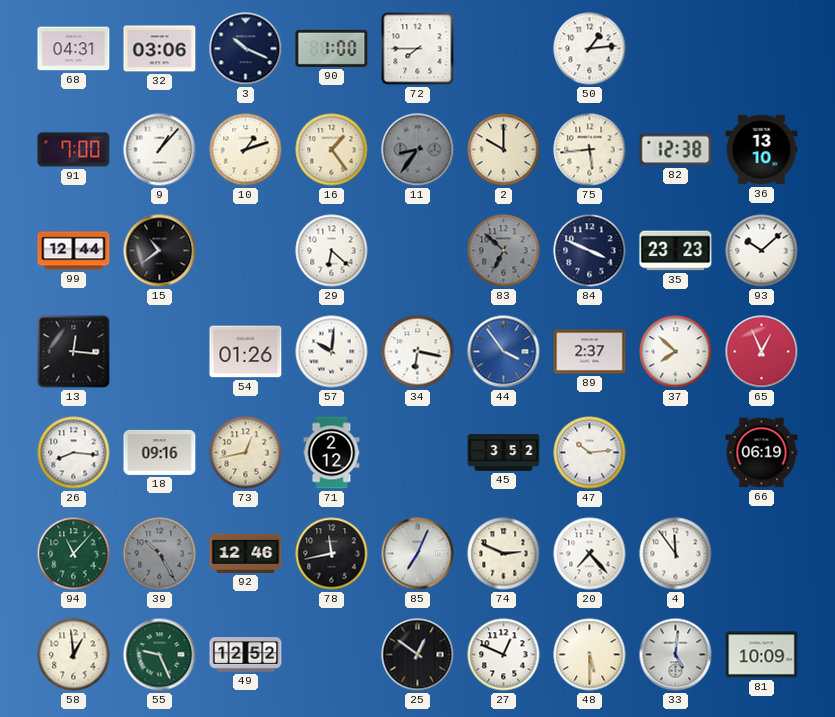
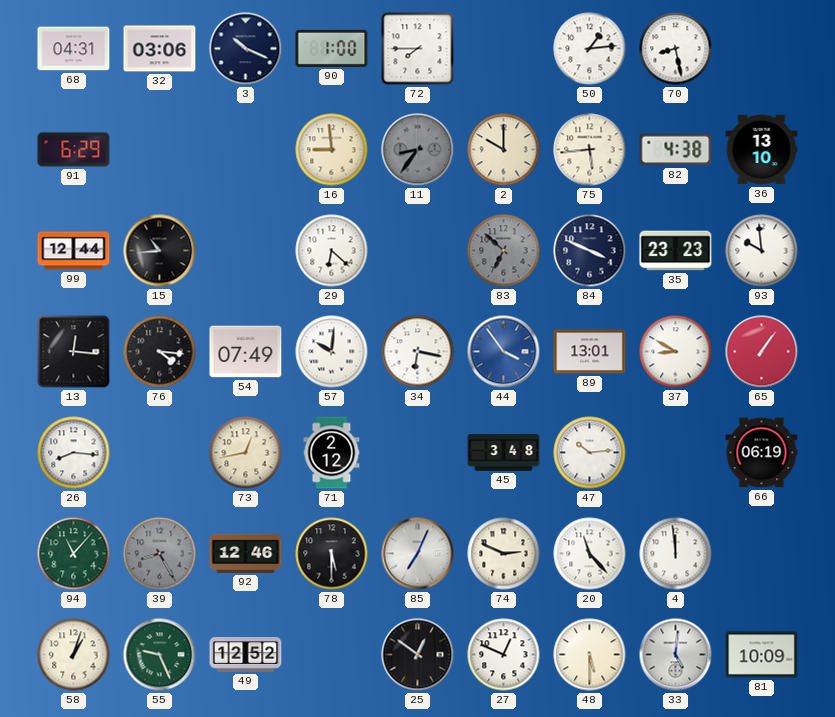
70: none -> 8:28
91: 7:00 -> 6:29
9: 1:07 -> none
10: 1:12 -> none
16: 1:24 -> 8:59
82: 12:38 -> 4:38
15: 10:39 -> 10:44
93: 10:08 -> 9:59
76: none -> 4:16
54: 01:26 -> 07:49
89: 2:37 -> 13:01
37: 7:52 -> 8:50
65: 12:56 -> 1:06
18: 09:16 -> none
45: 3:52 -> 3:48
39: 10:25 -> 8:25
78: 11:43 -> 5:30
20: 7:23 -> 11:23
4: 11:54 -> 11:59
58: 12:59 -> 1:03
